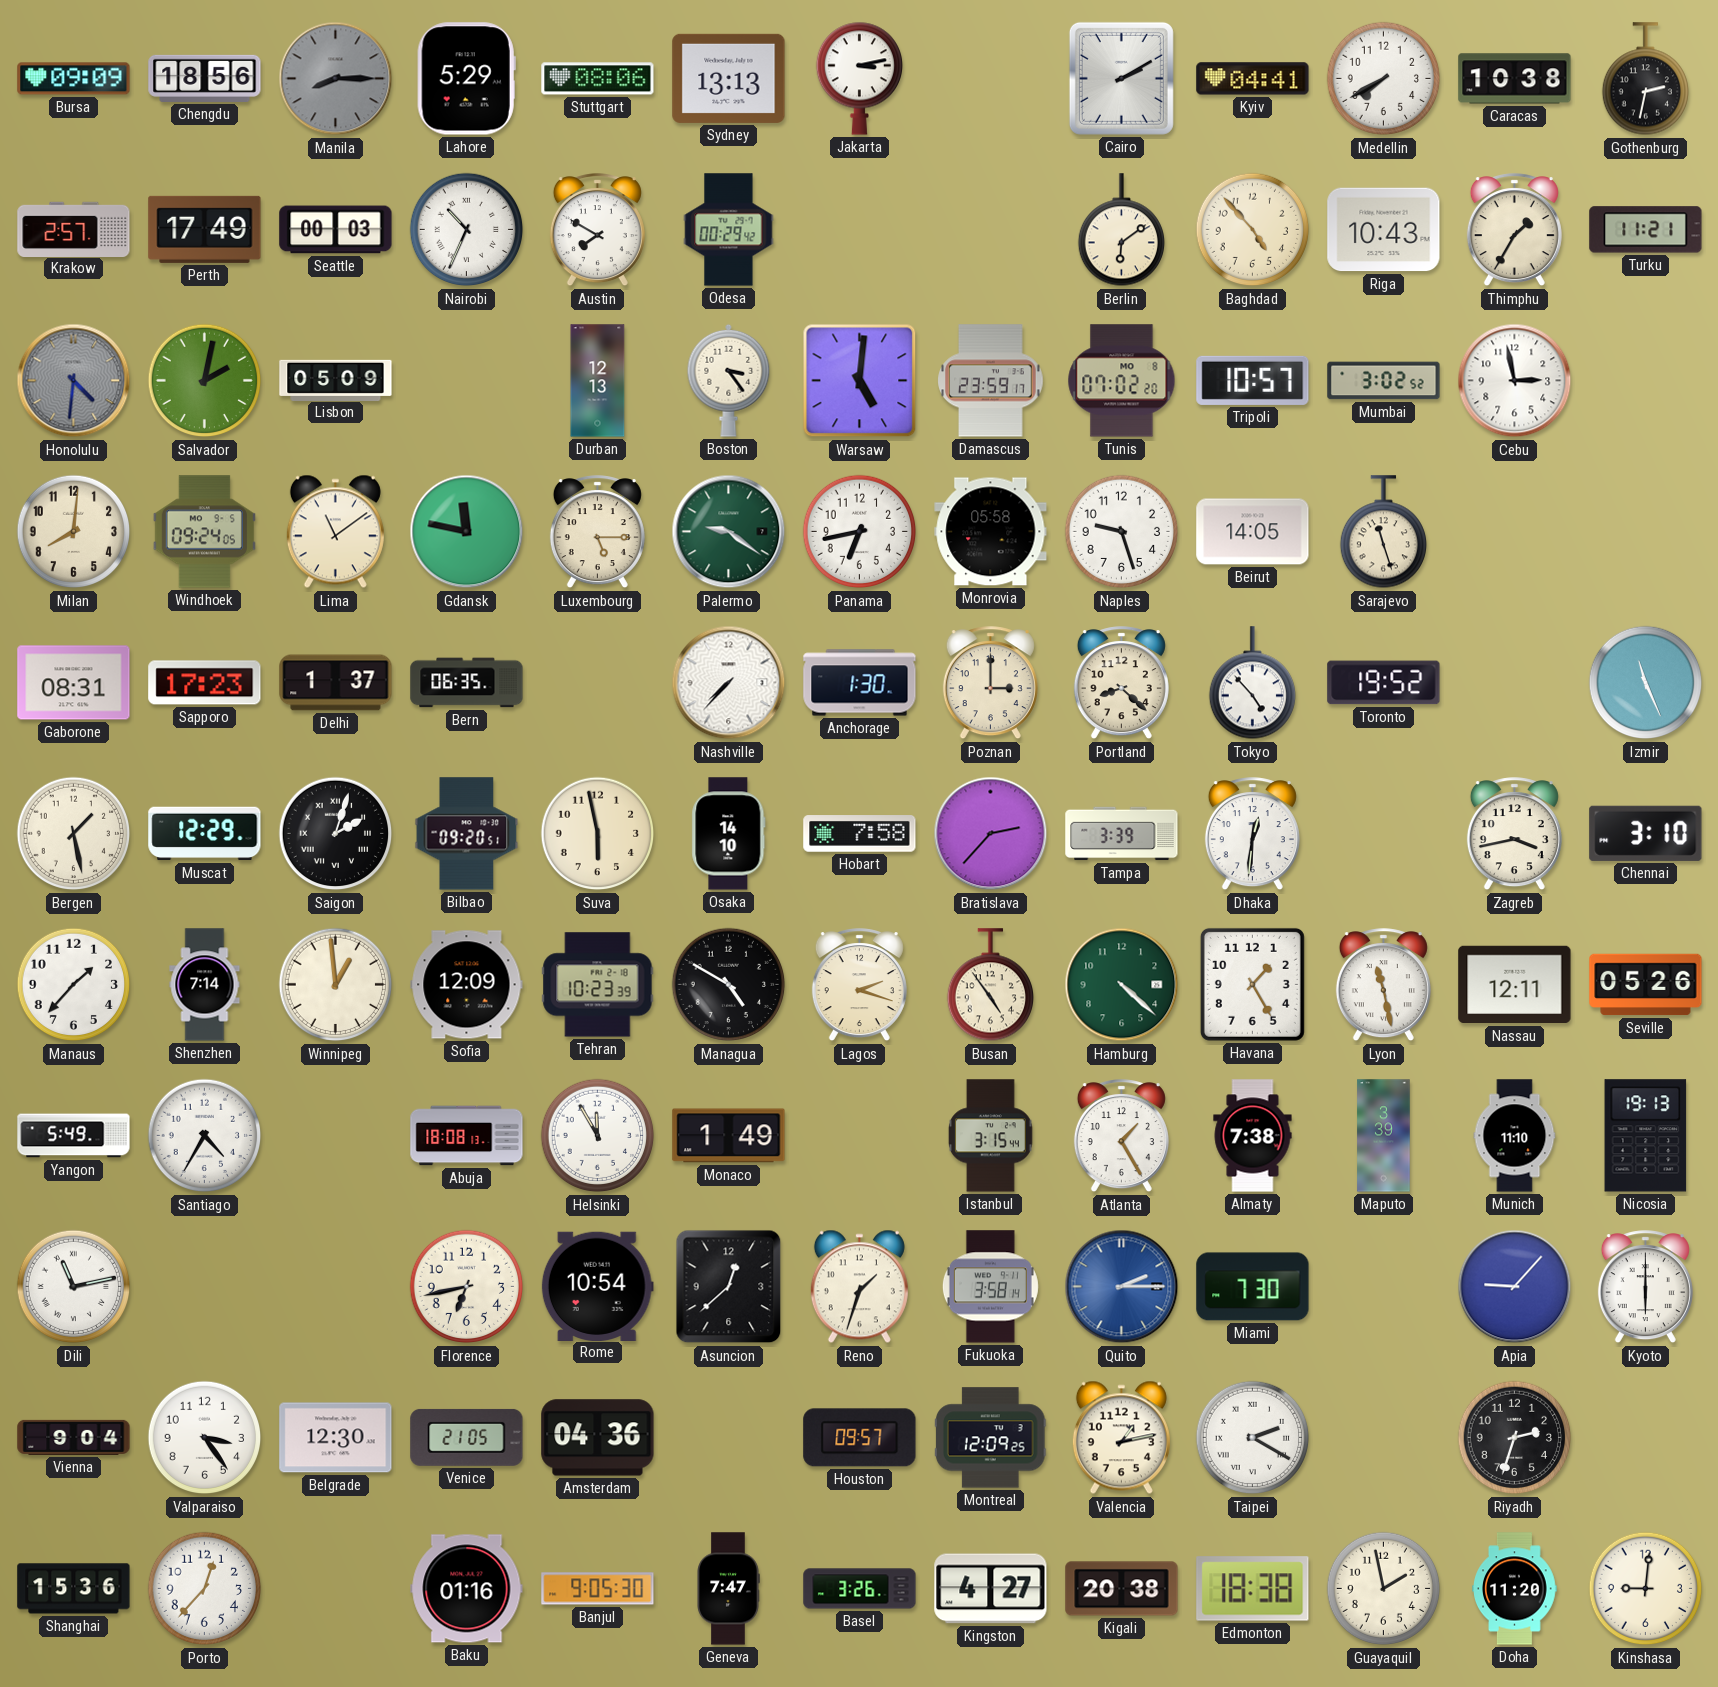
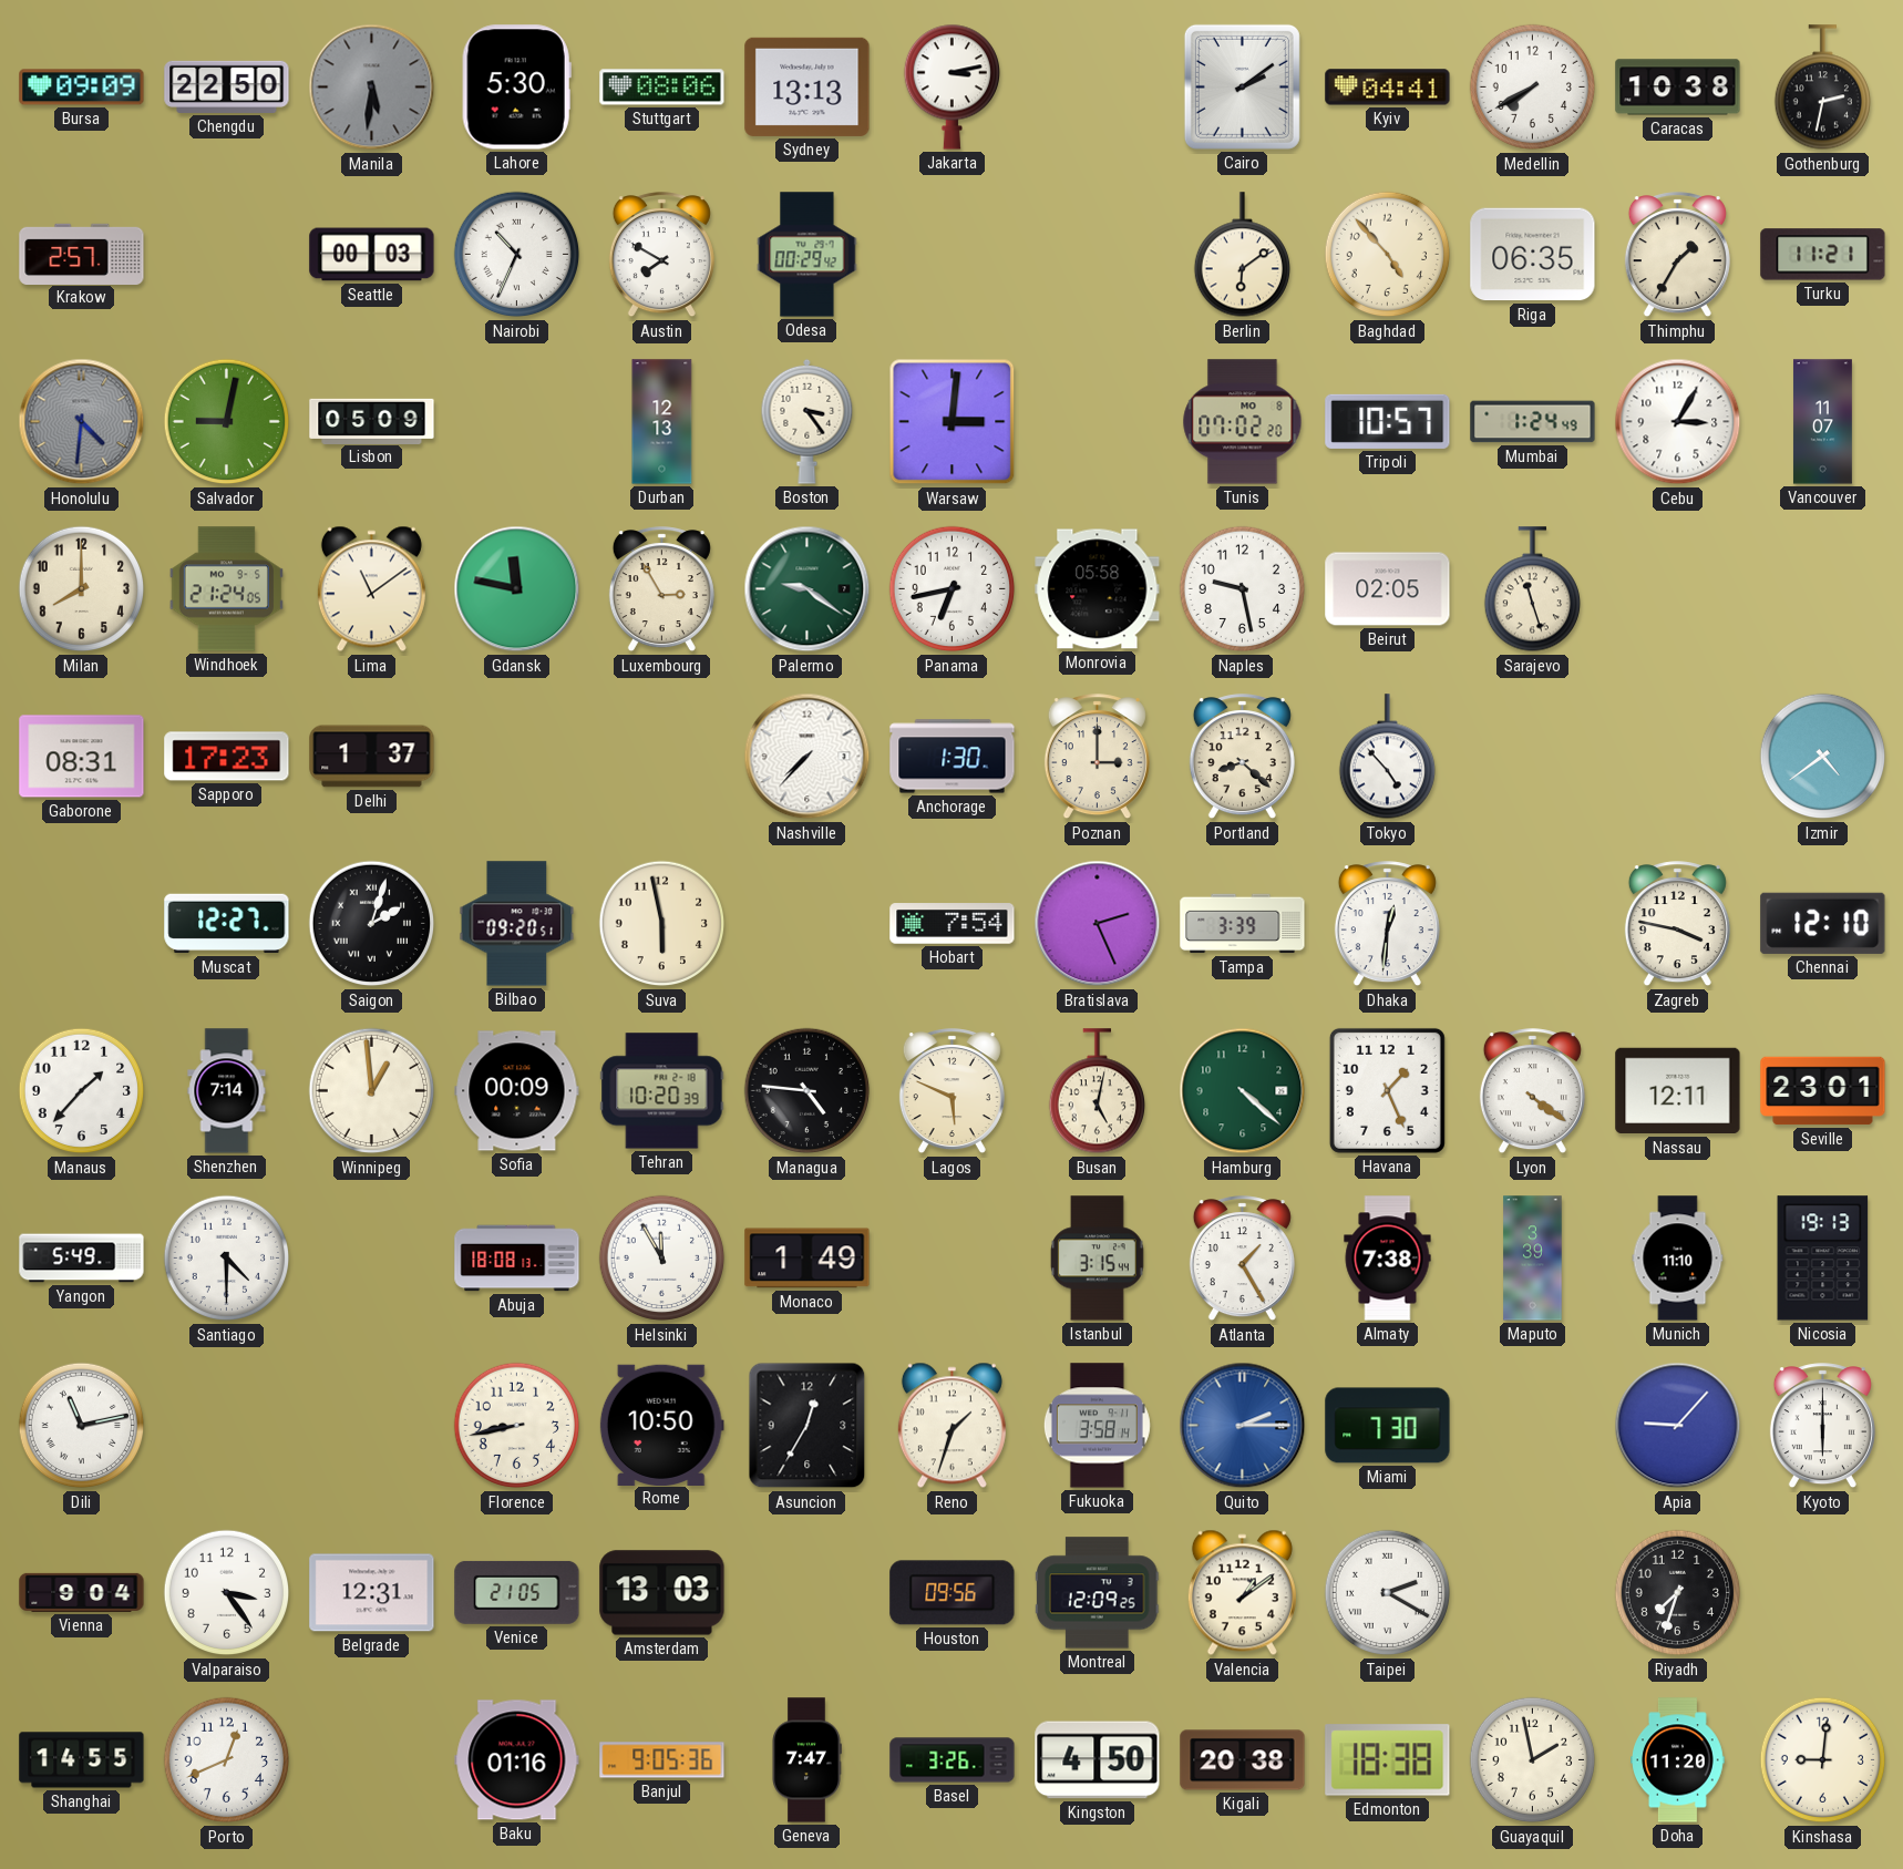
Chengdu: 18:56 -> 22:50
Manila: 8:15 -> 5:31
Lahore: 5:29 -> 5:30
Cairo: 2:10 -> 2:09
Perth: 17:49 -> none
Riga: 10:43 -> 06:35
Salvador: 2:02 -> 9:02
Warsaw: 5:01 -> 3:01
Damascus: 23:59 -> none
Mumbai: 3:02 -> 1:24
Cebu: 2:58 -> 3:05
Vancouver: none -> 11:07
Milan: 8:01 -> 8:00
Windhoek: 09:24 -> 21:24
Luxembourg: 5:15 -> 2:55
Naples: 9:27 -> 9:28
Beirut: 14:05 -> 02:05
Bern: 06:35 -> none
Toronto: 19:52 -> none
Izmir: 11:26 -> 4:39
Bergen: 1:28 -> none
Muscat: 12:29 -> 12:27
Osaka: 14:10 -> none
Hobart: 7:58 -> 7:54
Bratislava: 2:37 -> 2:26
Zagreb: 3:43 -> 3:47
Chennai: 3:10 -> 12:10
Sofia: 12:09 -> 00:09
Tehran: 10:23 -> 10:20
Managua: 4:50 -> 4:46
Lagos: 2:18 -> 5:49
Busan: 4:54 -> 5:02
Havana: 1:25 -> 1:26
Lyon: 11:28 -> 4:21
Seville: 05:26 -> 23:01
Santiago: 4:35 -> 4:30
Florence: 6:43 -> 8:43
Rome: 10:54 -> 10:50
Asuncion: 12:38 -> 12:35
Belgrade: 12:30 -> 12:31
Amsterdam: 04:36 -> 13:03
Houston: 09:57 -> 09:56
Valencia: 1:13 -> 1:09
Riyadh: 2:33 -> 7:33
Shanghai: 15:36 -> 14:55
Porto: 12:37 -> 12:41
Banjul: 9:05:30 -> 9:05:36
Kingston: 4:27 -> 4:50
